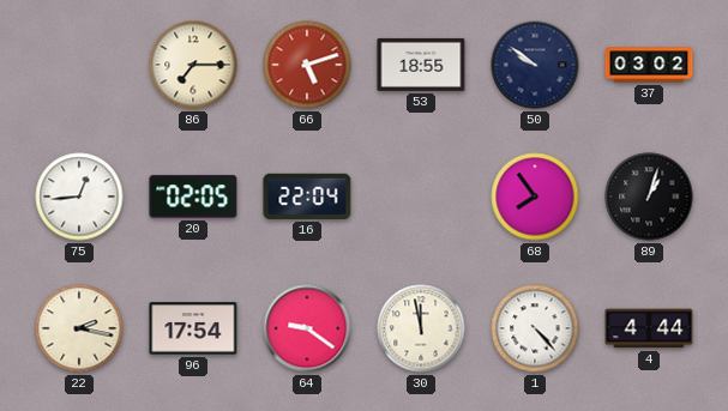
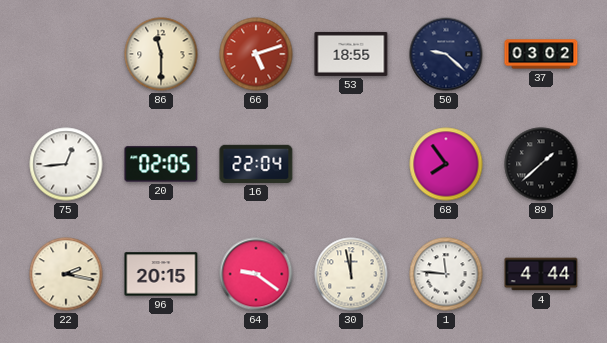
86: 7:15 -> 11:30
50: 9:51 -> 9:22
89: 1:03 -> 1:38
96: 17:54 -> 20:15
1: 4:23 -> 11:46
